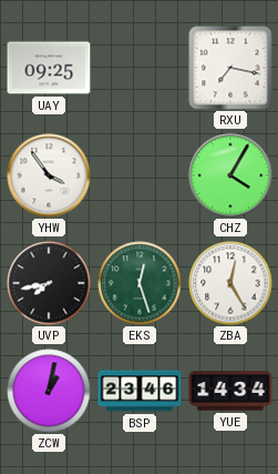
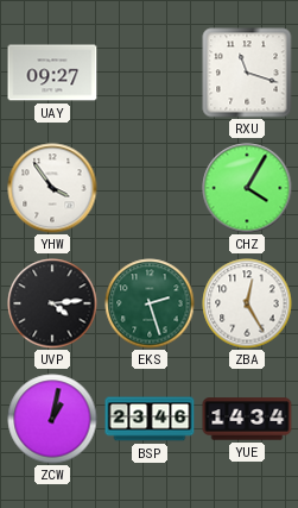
UAY: 09:25 -> 09:27
RXU: 7:17 -> 11:18
UVP: 7:43 -> 4:14
EKS: 12:27 -> 2:27
